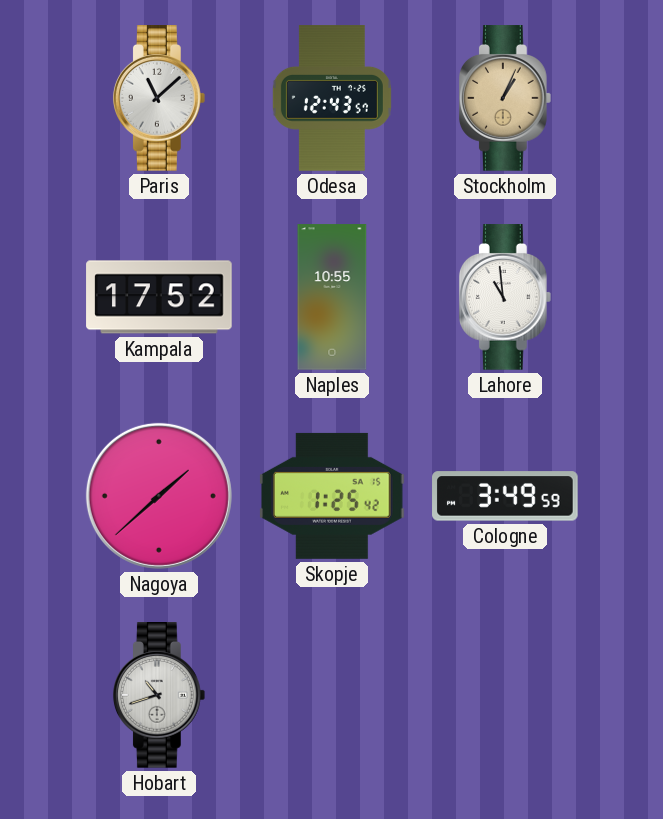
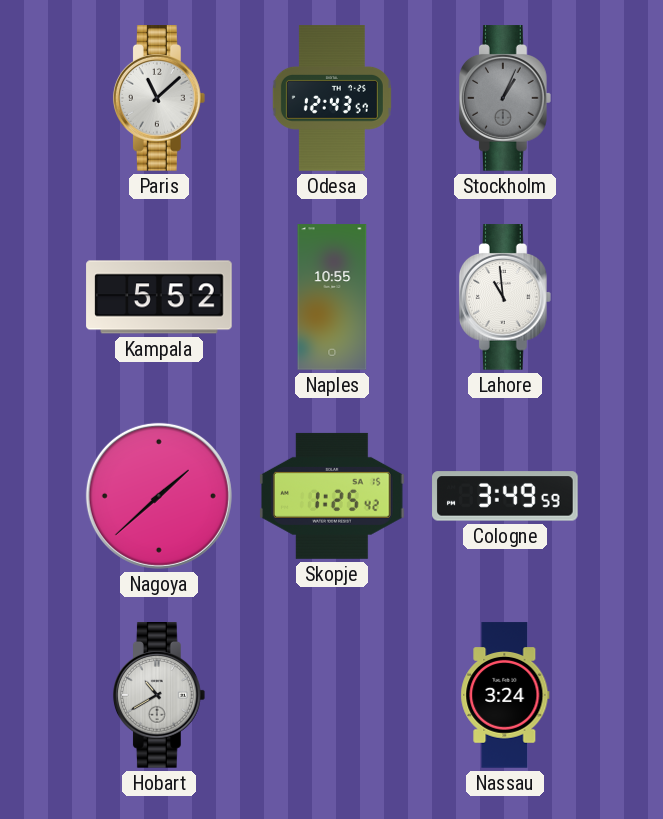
Stockholm dial: champagne -> grey
Kampala: 17:52 -> 5:52
Hobart: 10:42 -> 10:40
Nassau: none -> 3:24
